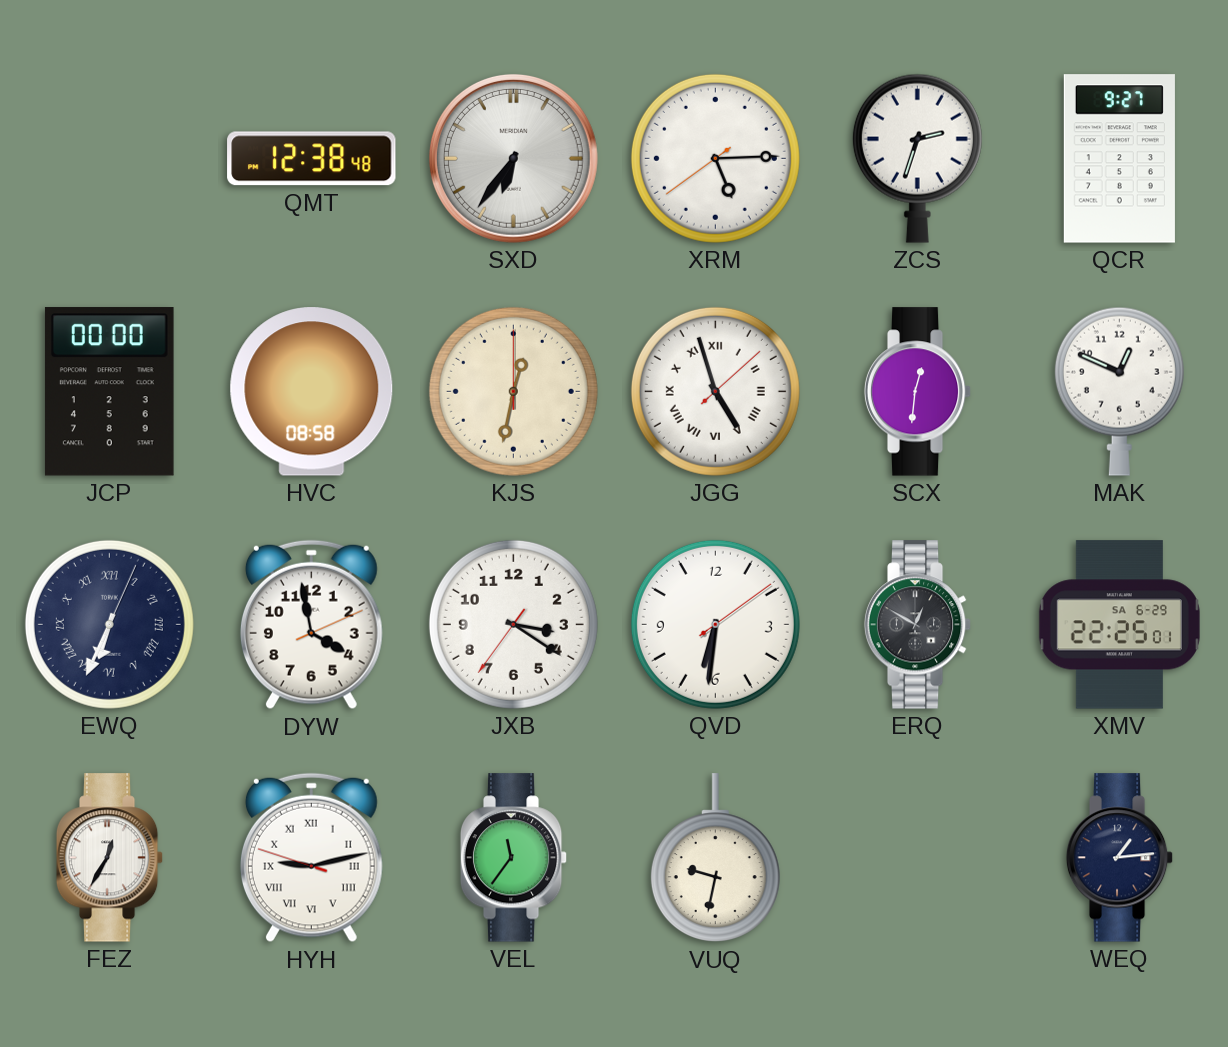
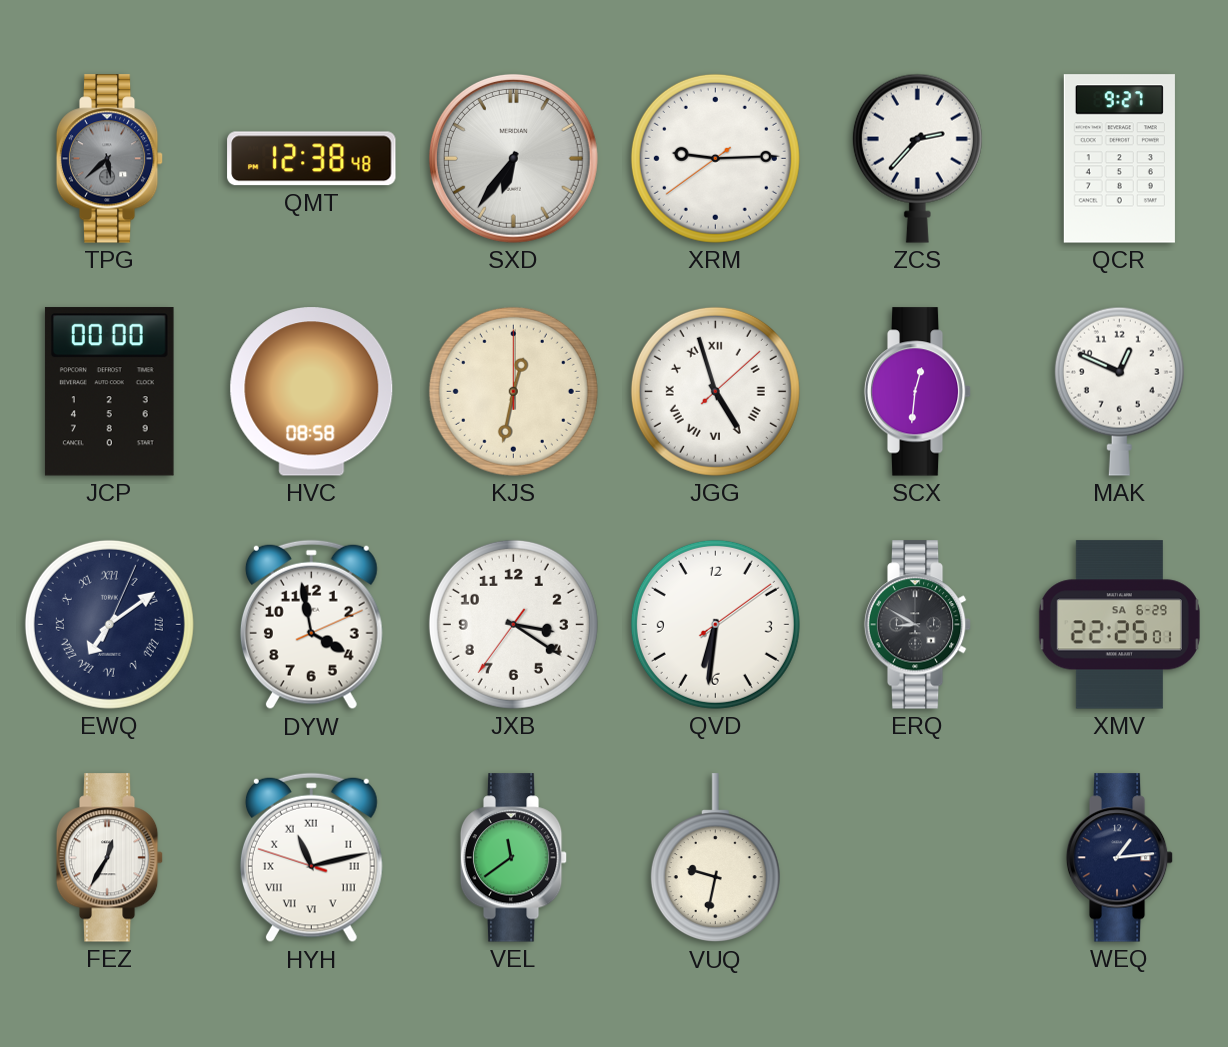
TPG: none -> 5:38
XRM: 5:14 -> 9:14
ZCS: 2:33 -> 2:37
EWQ: 6:34 -> 7:09
ERQ: 12:50 -> 8:50
HYH: 9:12 -> 11:12
VEL: 11:36 -> 11:39
